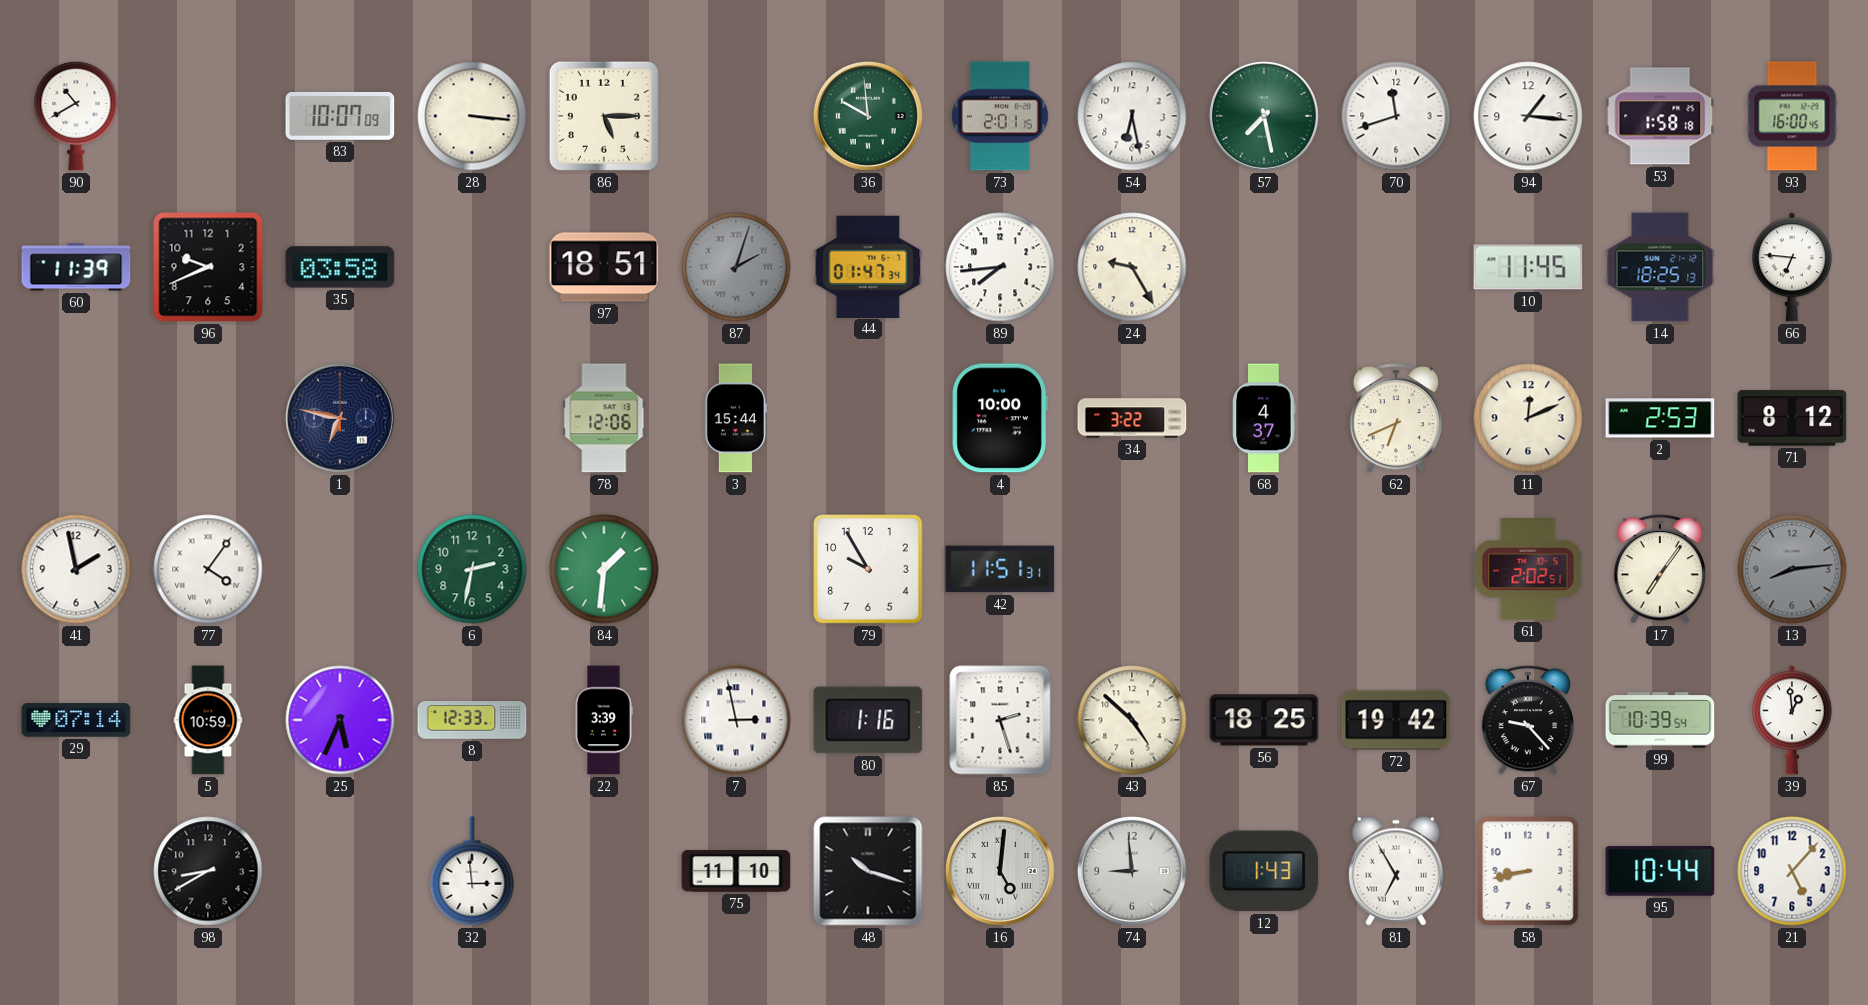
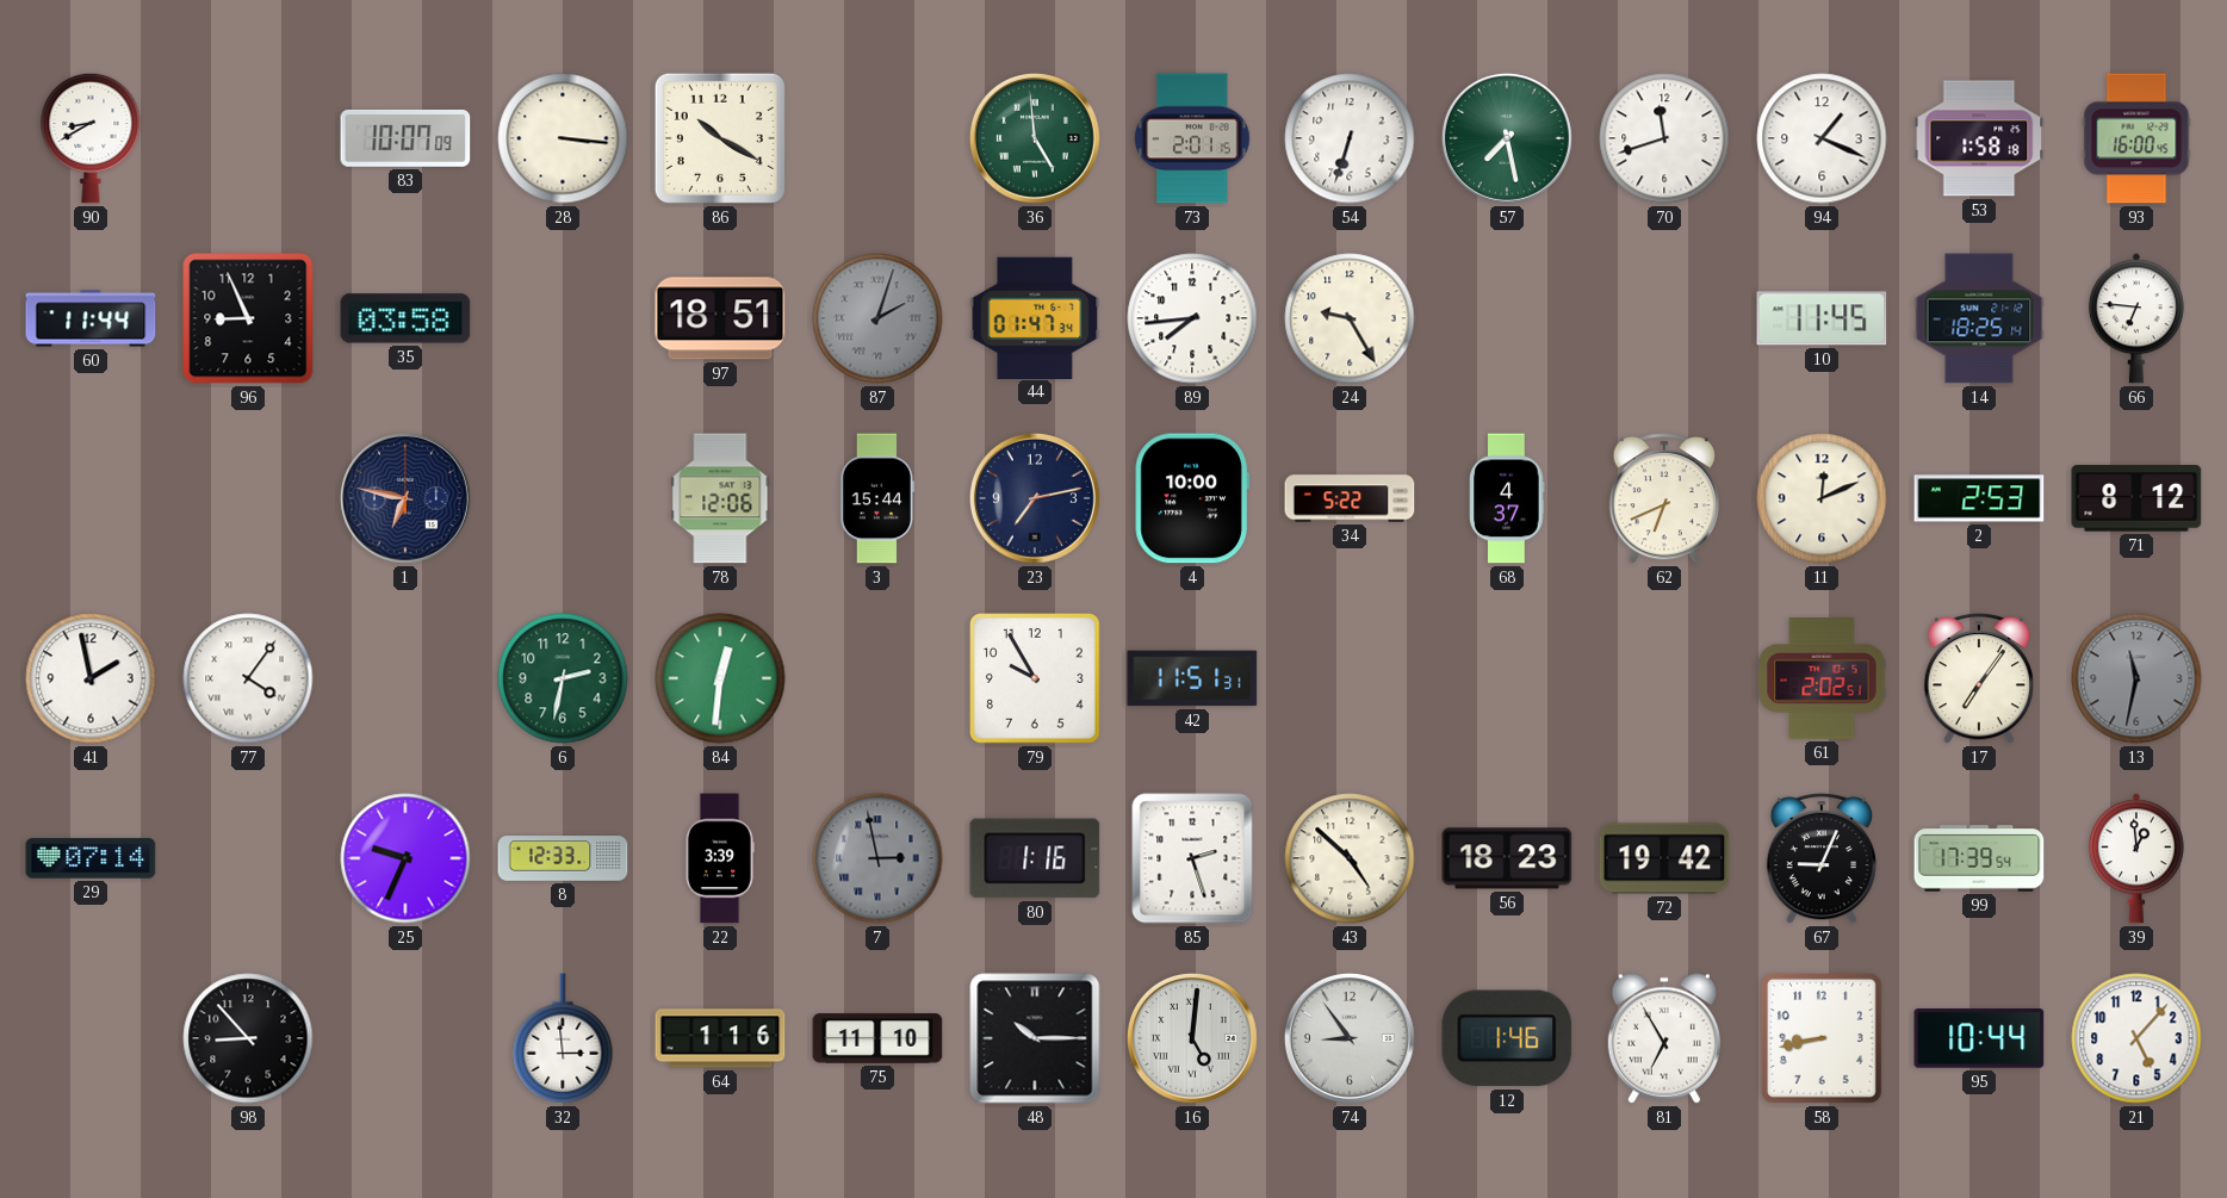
90: 10:40 -> 8:40
86: 5:15 -> 10:20
36: 9:59 -> 4:59
54: 6:28 -> 6:33
94: 1:16 -> 1:19
60: 11:39 -> 11:44
96: 9:41 -> 8:56
14: 18:25:13 -> 18:25:14
23: none -> 7:13
34: 3:22 -> 5:22
84: 1:31 -> 12:31
13: 8:14 -> 11:32
5: 10:59 -> none
25: 5:34 -> 9:34
7 dial: white -> grey
56: 18:25 -> 18:23
67: 9:23 -> 9:04
99: 10:39 -> 17:39
98: 8:40 -> 8:53
64: none -> 1:16
48: 10:18 -> 10:15
74: 8:59 -> 8:54
12: 1:43 -> 1:46
